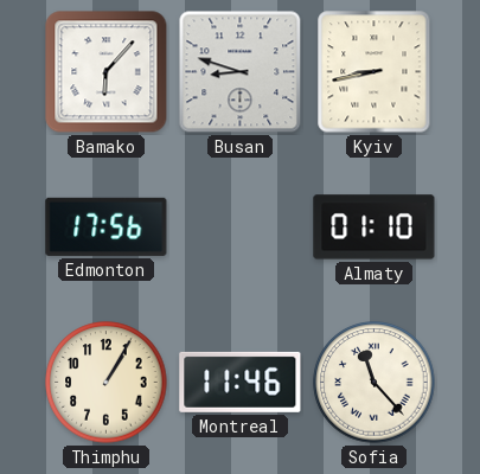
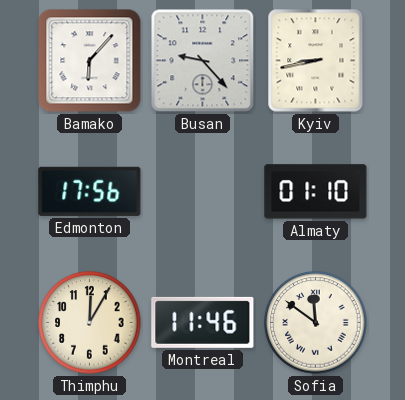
Busan: 8:48 -> 9:23
Thimphu: 1:05 -> 12:05
Sofia: 11:23 -> 11:51
